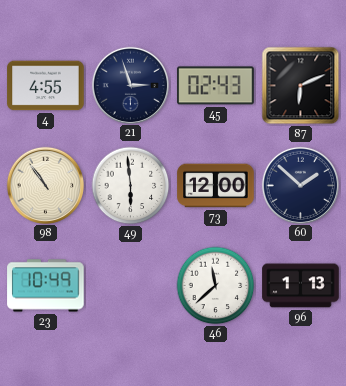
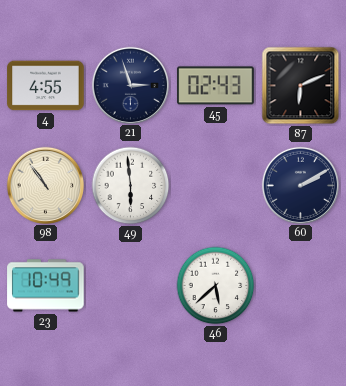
73: 12:00 -> none
60: 1:52 -> 2:10
46: 11:38 -> 5:38
96: 1:13 -> none
